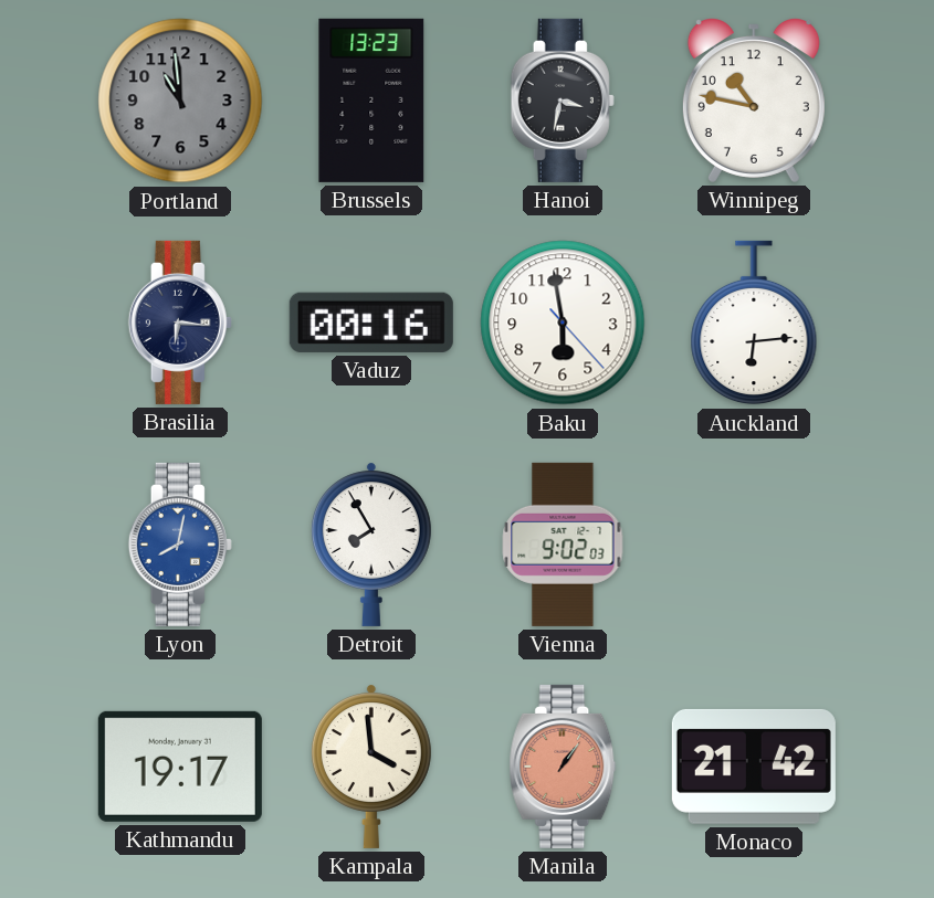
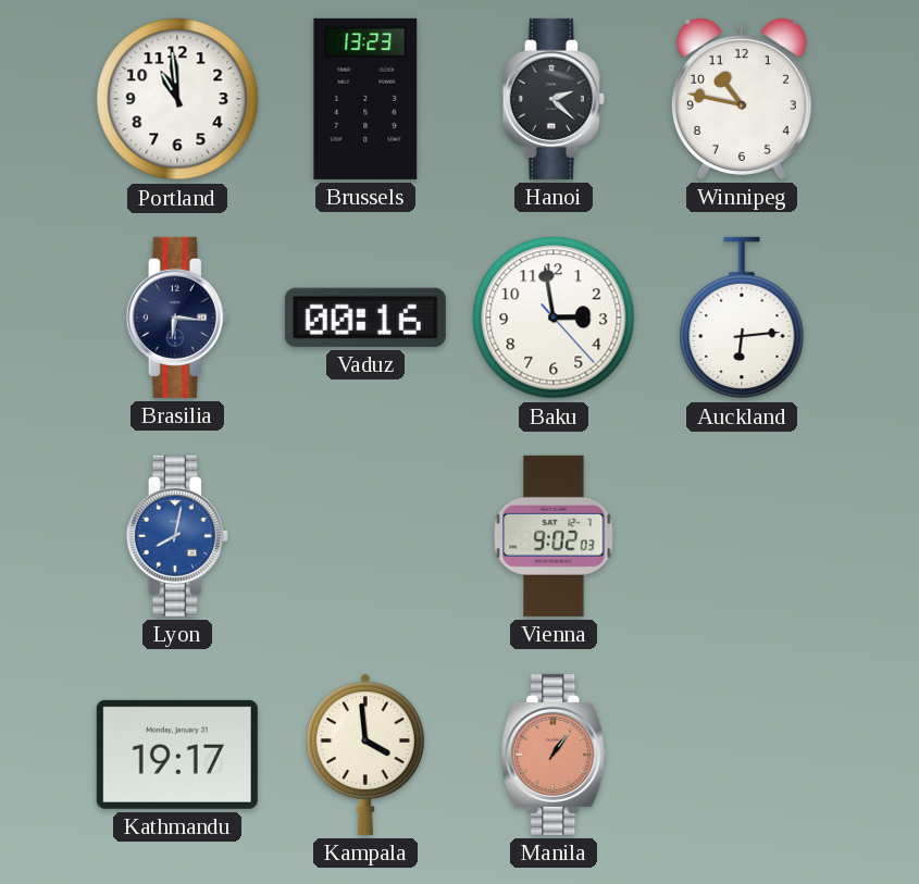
Portland dial: grey -> white
Hanoi: 3:32 -> 2:22
Baku: 5:58 -> 2:58
Detroit: 7:55 -> none
Monaco: 21:42 -> none
